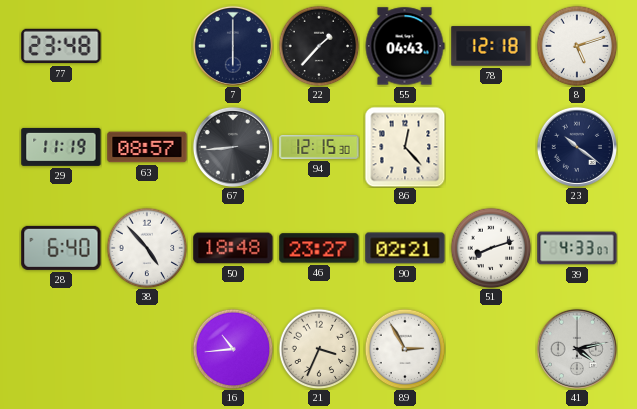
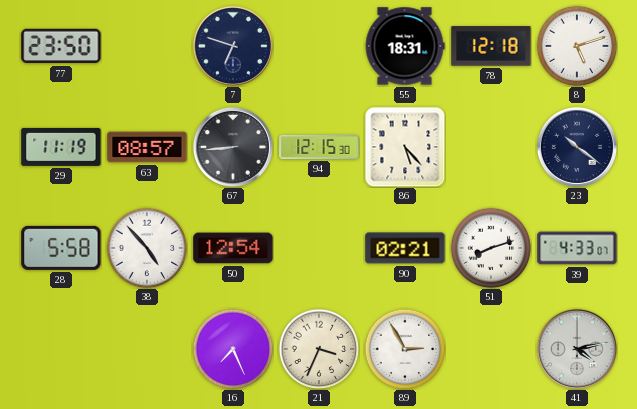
77: 23:48 -> 23:50
7: 6:00 -> 6:48
22: 1:37 -> none
55: 04:43 -> 18:31
86: 12:23 -> 5:23
28: 6:40 -> 5:58
50: 18:48 -> 12:54
46: 23:27 -> none
16: 10:44 -> 7:26
